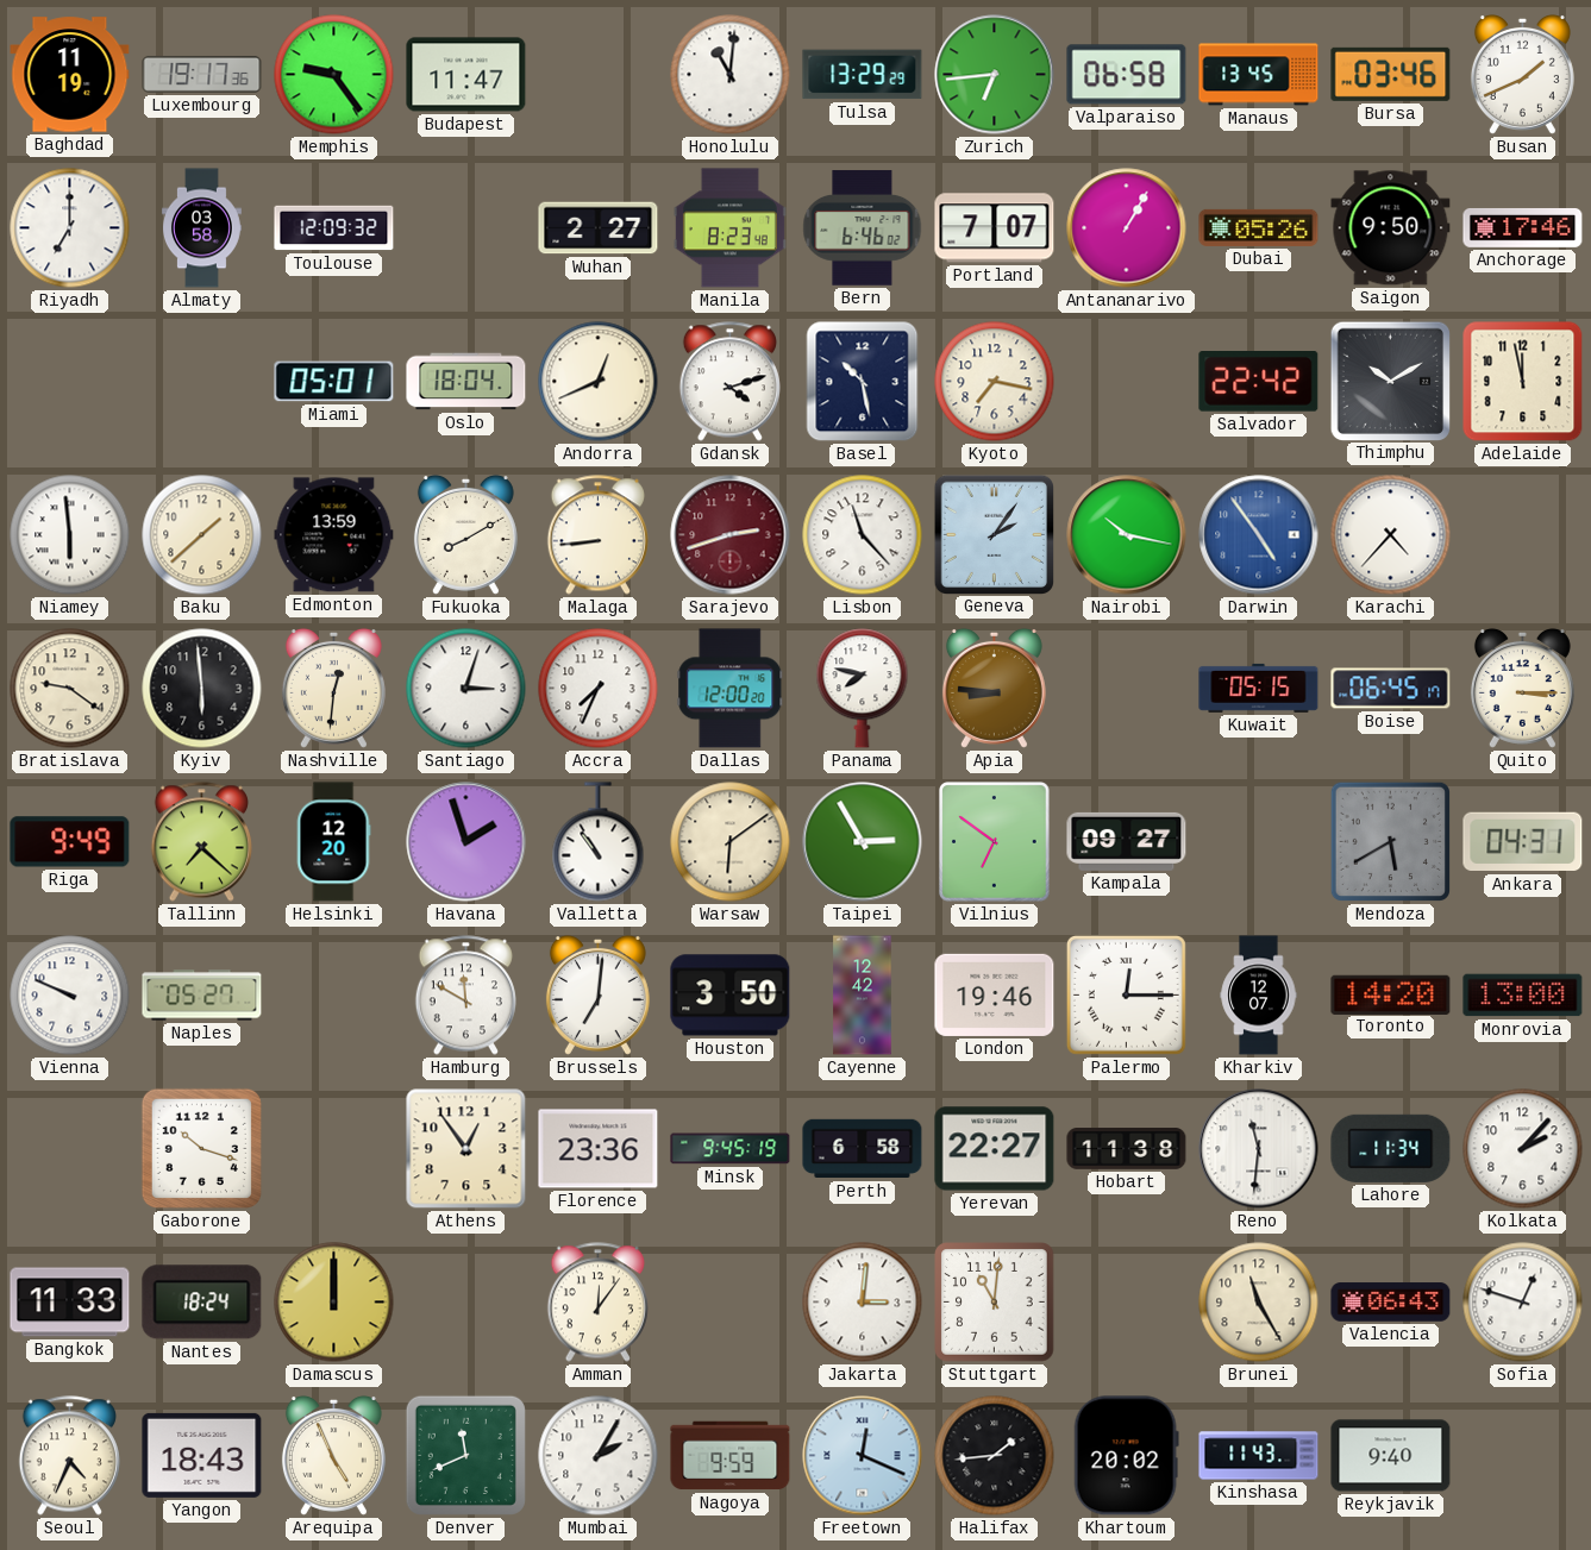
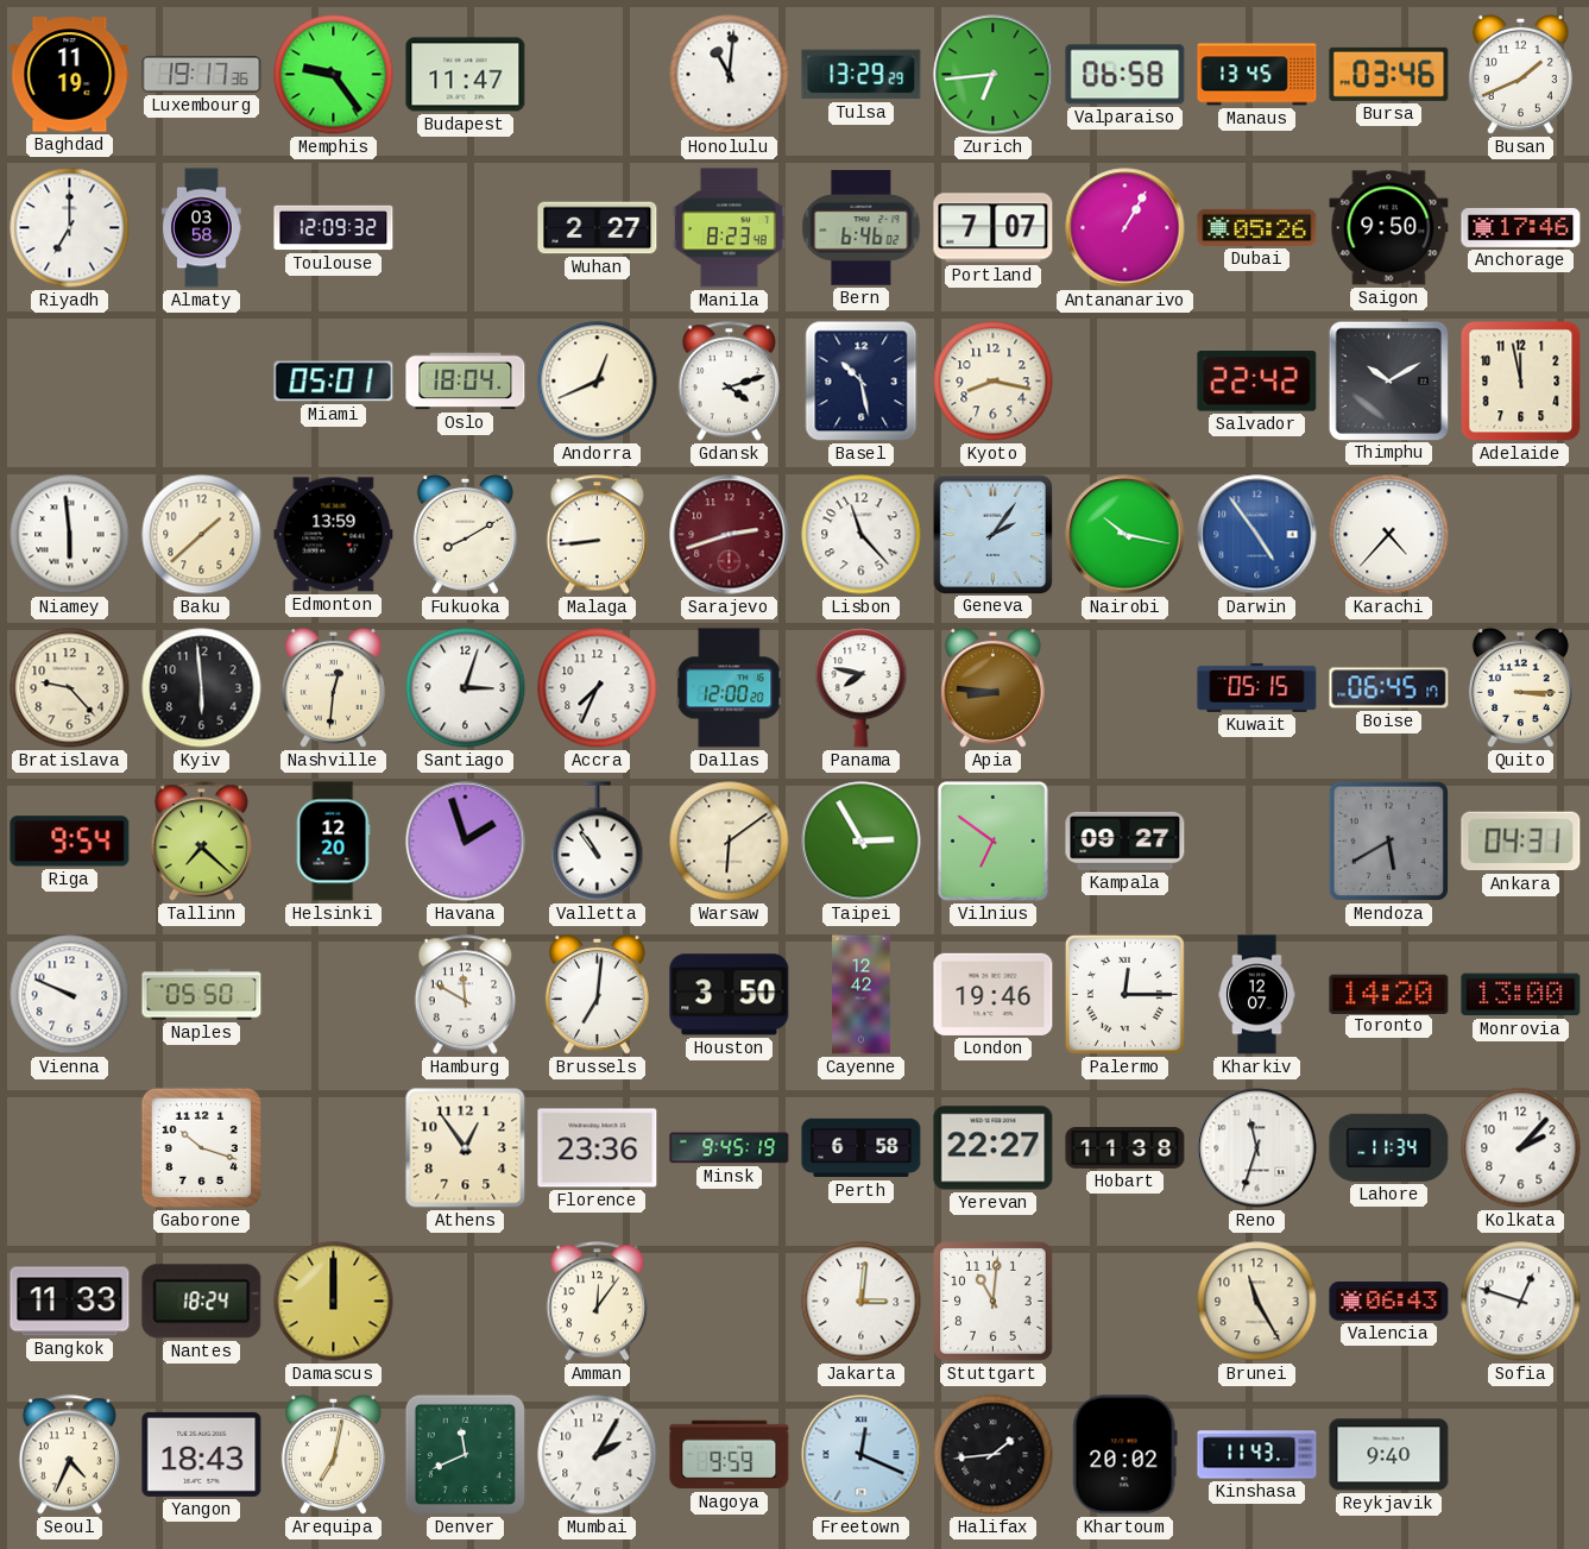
Kyoto: 7:17 -> 8:17
Bratislava: 9:21 -> 9:23
Riga: 9:49 -> 9:54
Naples: 05:27 -> 05:50
Reno: 11:31 -> 11:33
Arequipa: 4:56 -> 7:02
